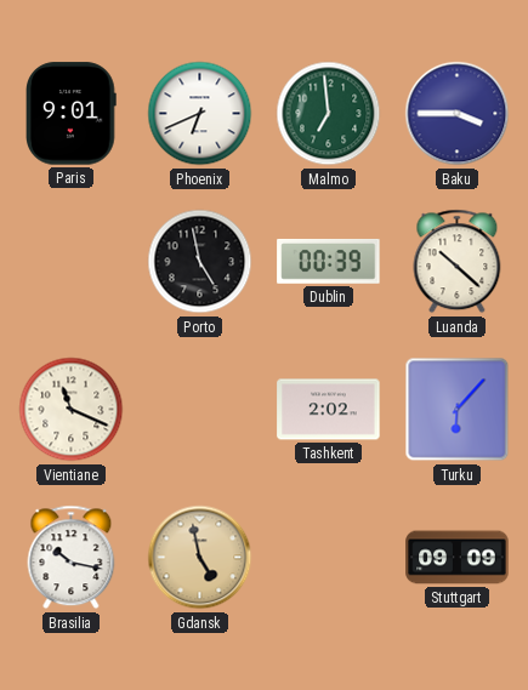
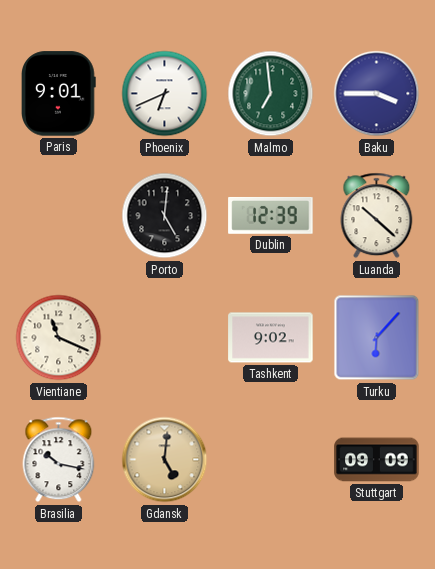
Porto: 4:58 -> 5:01
Dublin: 00:39 -> 12:39
Tashkent: 2:02 -> 9:02
Gdansk: 4:58 -> 5:01
